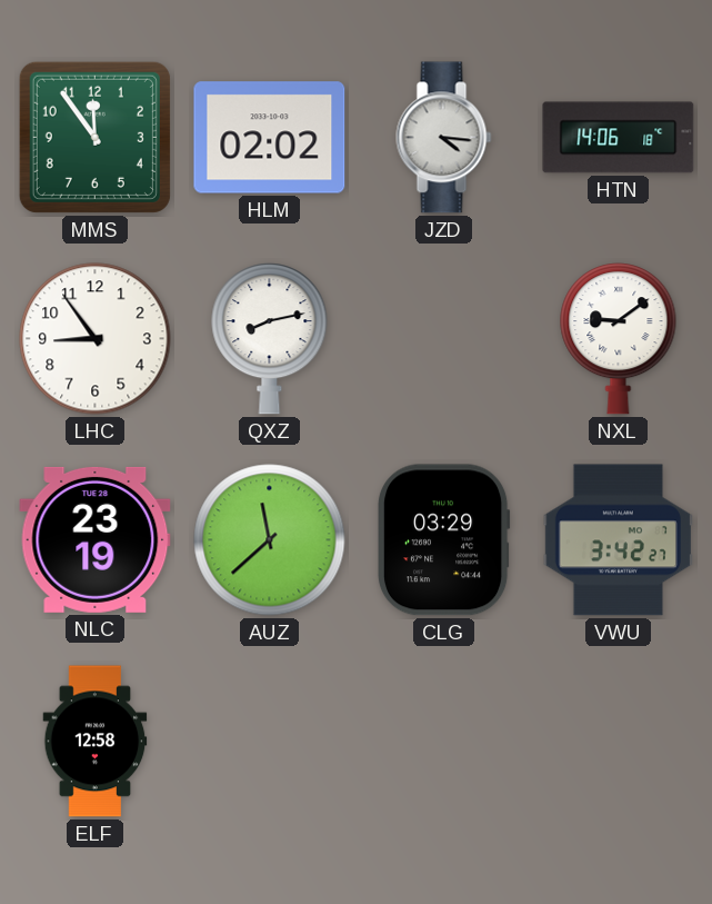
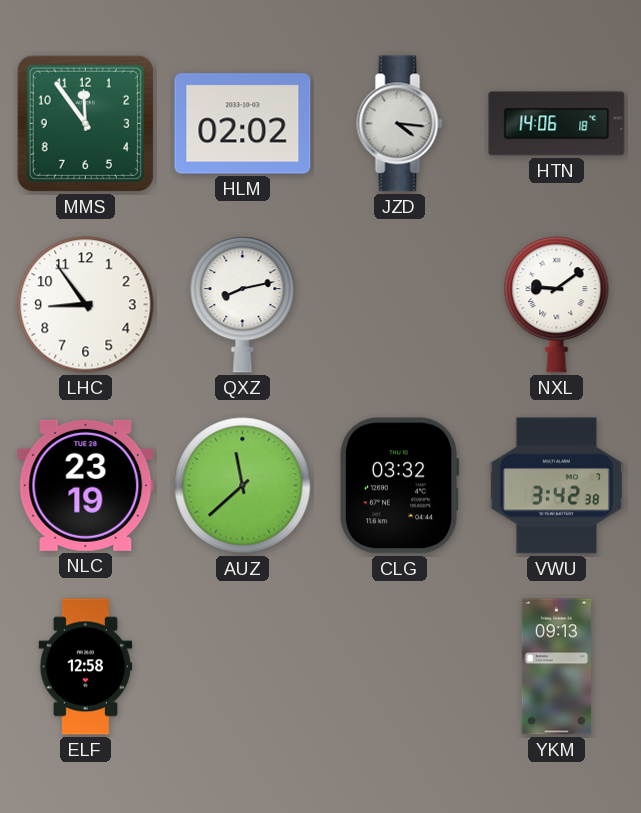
CLG: 03:29 -> 03:32
VWU: 3:42:27 -> 3:42:38
YKM: none -> 09:13
